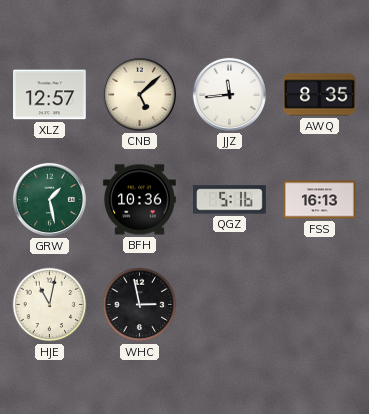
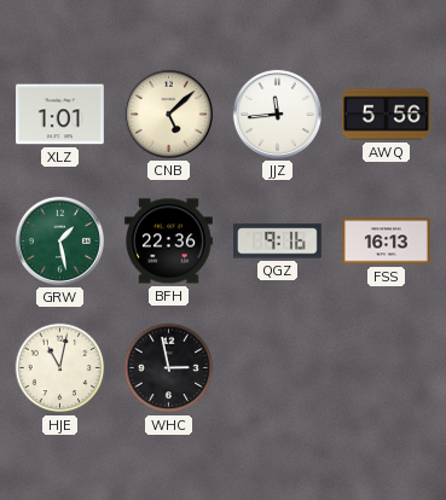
XLZ: 12:57 -> 1:01
AWQ: 8:35 -> 5:56
BFH: 10:36 -> 22:36
QGZ: 5:16 -> 9:16
